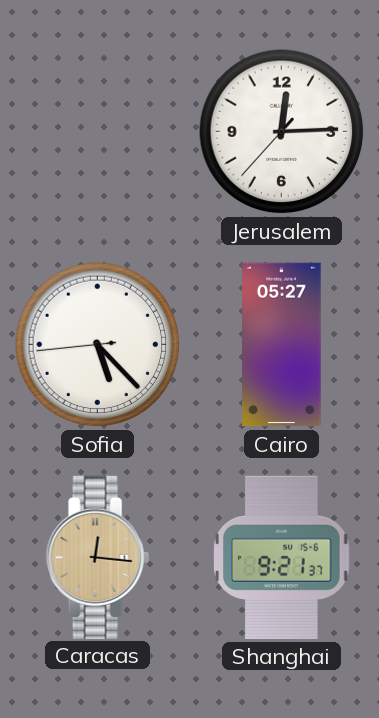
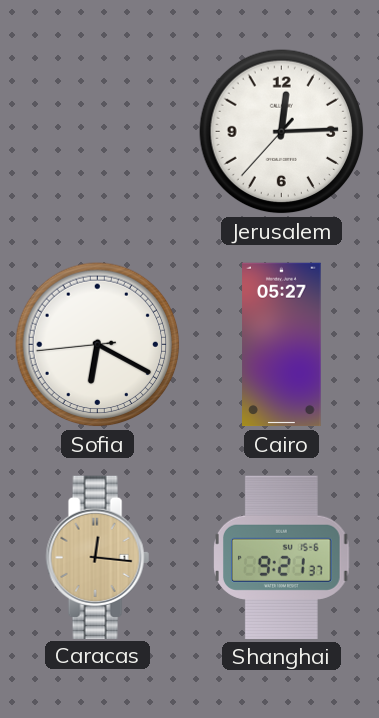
Sofia: 5:22 -> 6:19
